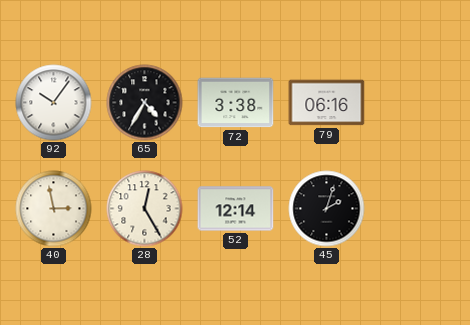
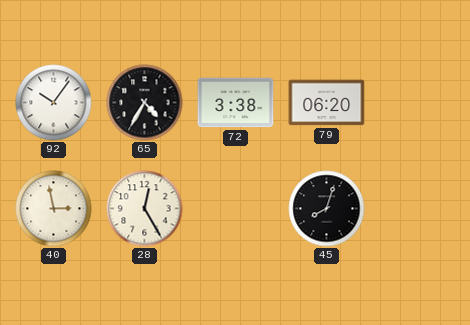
79: 06:16 -> 06:20
52: 12:14 -> none
45: 2:03 -> 8:03
